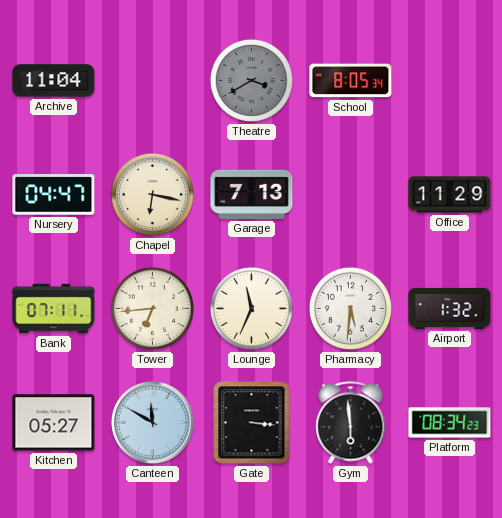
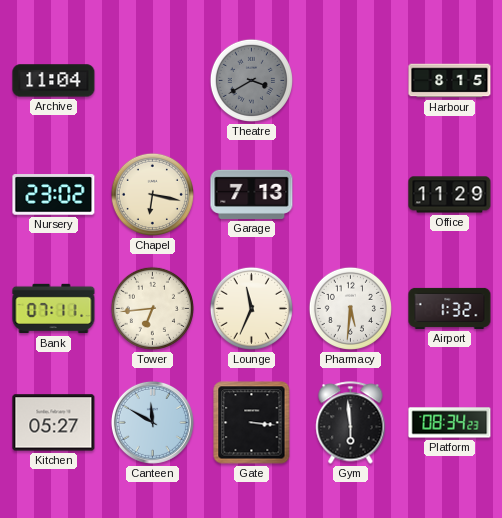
School: 8:05 -> none
Harbour: none -> 8:15
Nursery: 04:47 -> 23:02
